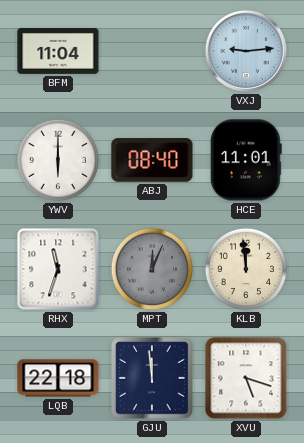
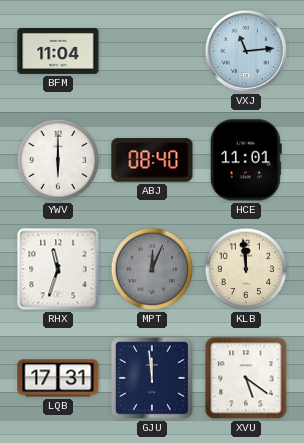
VXJ: 9:14 -> 11:14
LQB: 22:18 -> 17:31
XVU: 5:18 -> 5:21
